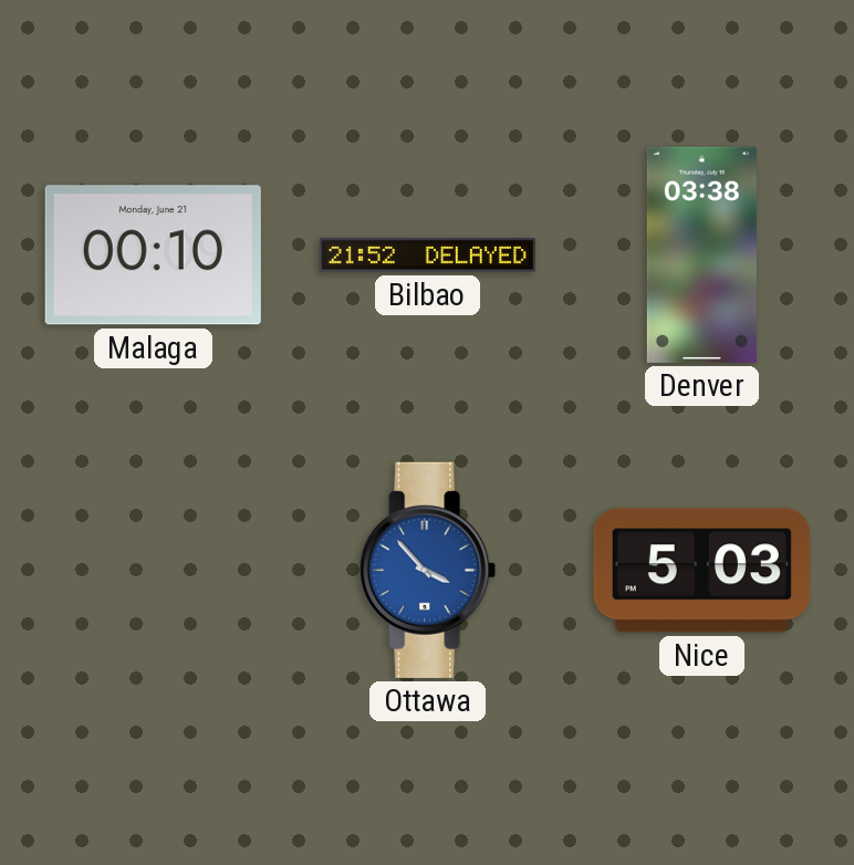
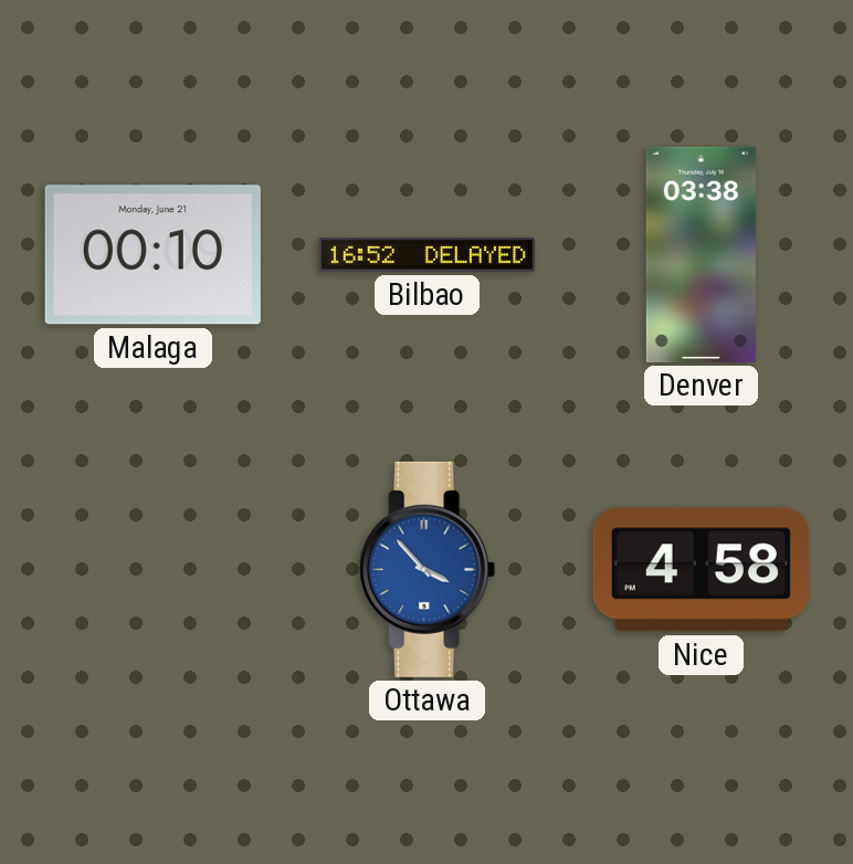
Bilbao: 21:52 -> 16:52
Nice: 5:03 -> 4:58
